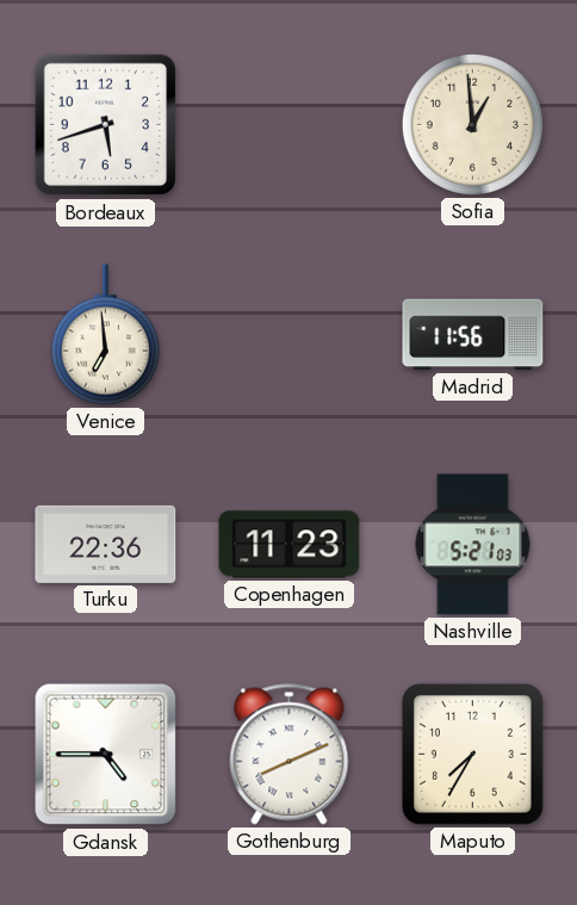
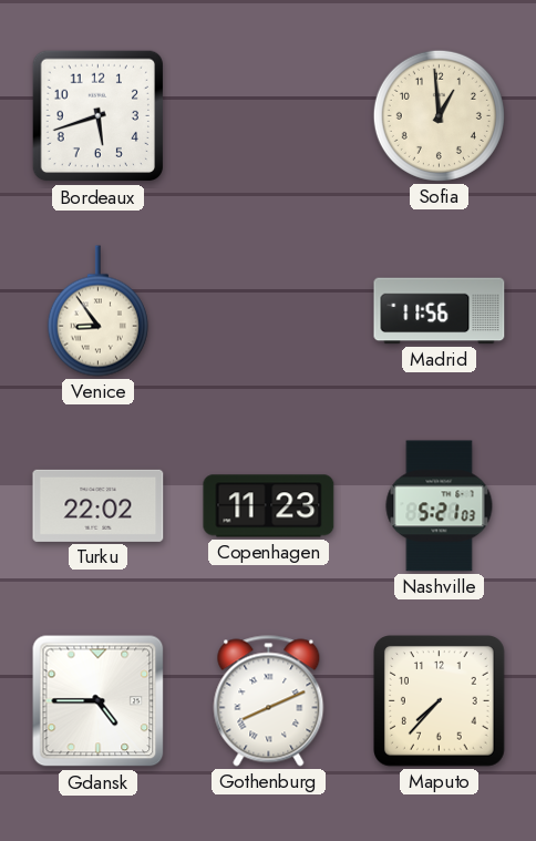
Venice: 6:59 -> 8:54
Turku: 22:36 -> 22:02
Maputo: 7:35 -> 7:37
